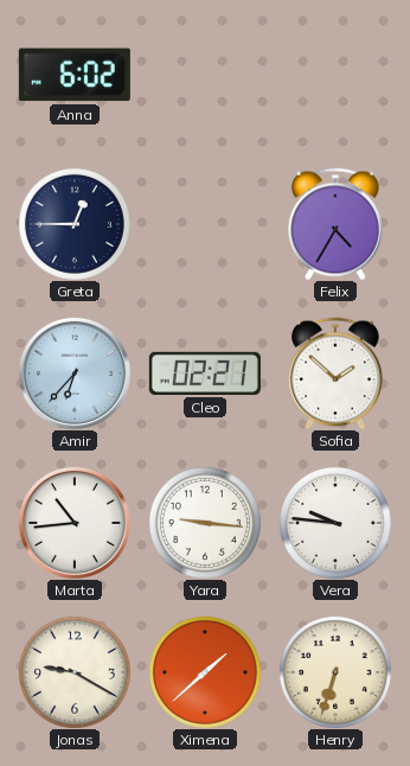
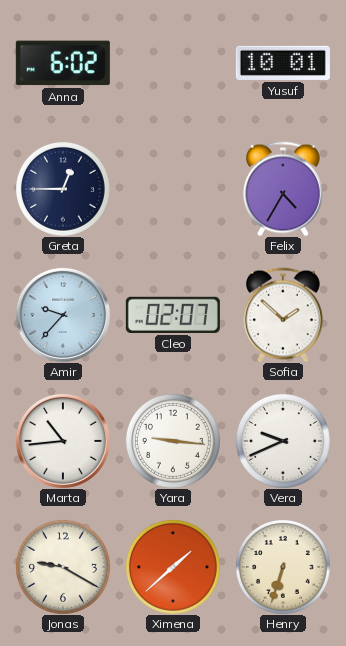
Yusuf: none -> 10:01
Amir: 6:37 -> 9:37
Cleo: 02:21 -> 02:07
Vera: 9:46 -> 9:41
